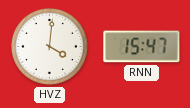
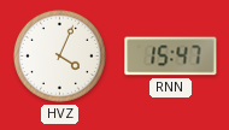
HVZ: 4:01 -> 4:04
